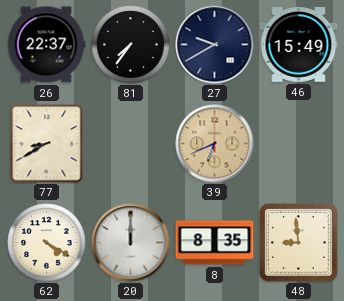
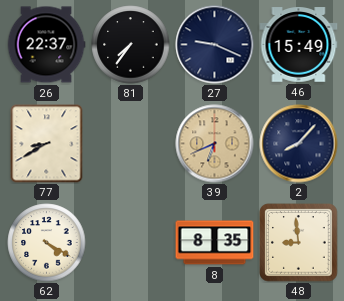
27: 9:40 -> 9:19
2: none -> 8:07
20: 12:00 -> none
